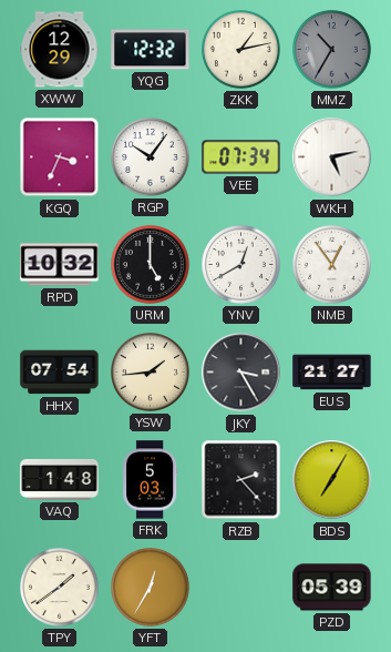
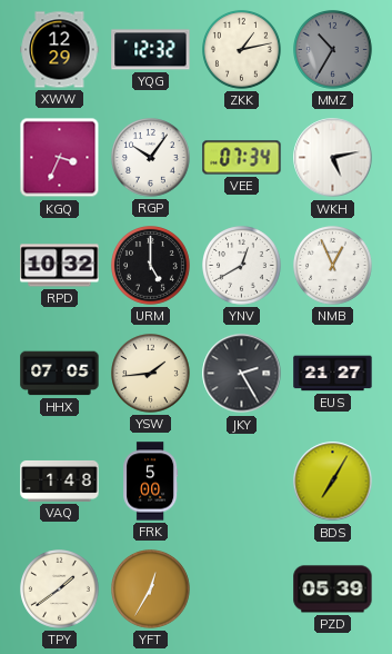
NMB: 12:54 -> 12:56
HHX: 07:54 -> 07:05
JKY: 3:25 -> 2:25
FRK: 5:03 -> 5:00
RZB: 2:23 -> none
